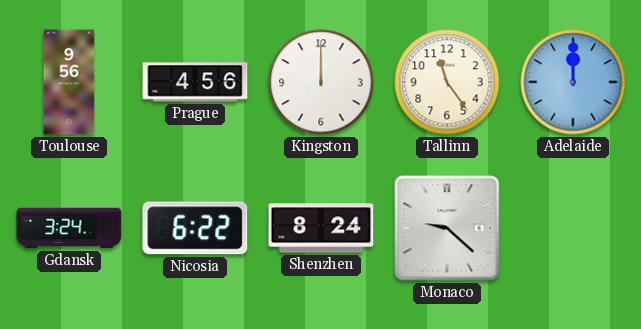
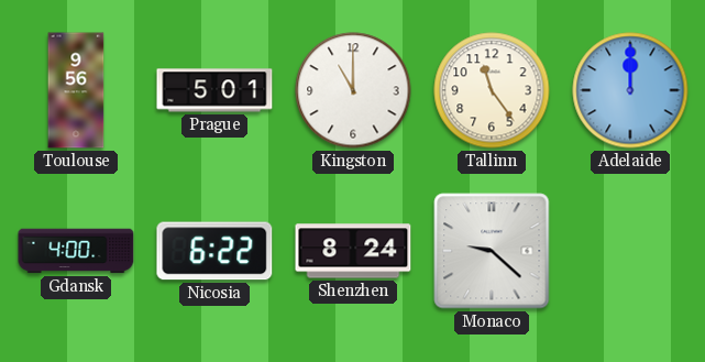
Prague: 4:56 -> 5:01
Kingston: 12:00 -> 11:00
Gdansk: 3:24 -> 4:00
